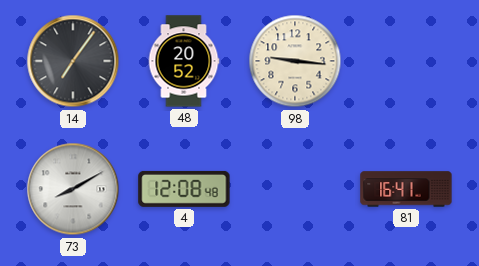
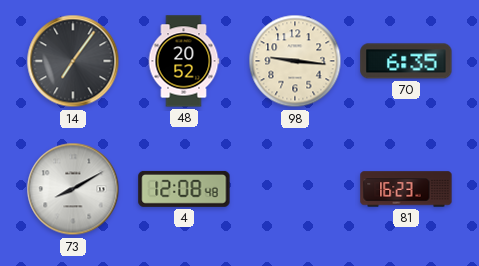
70: none -> 6:35
81: 16:41 -> 16:23
